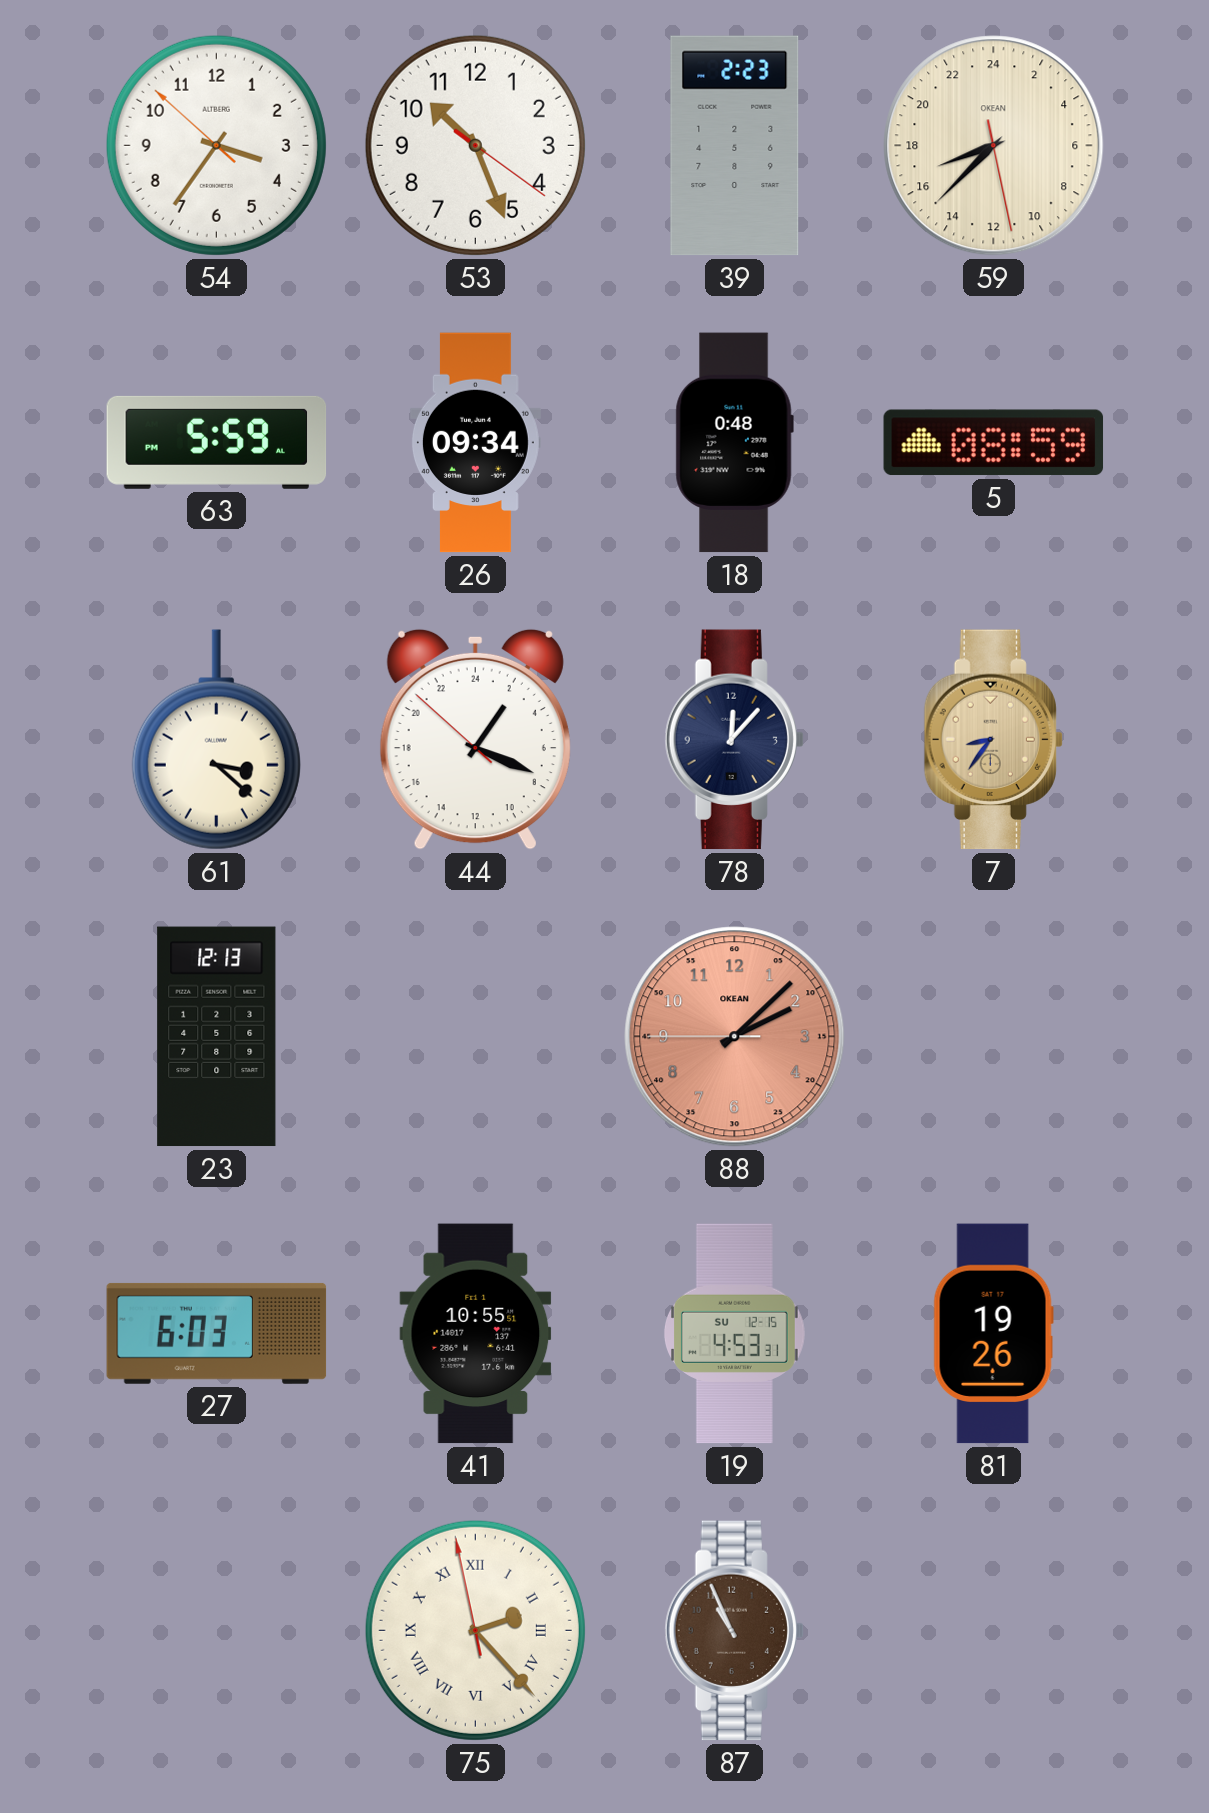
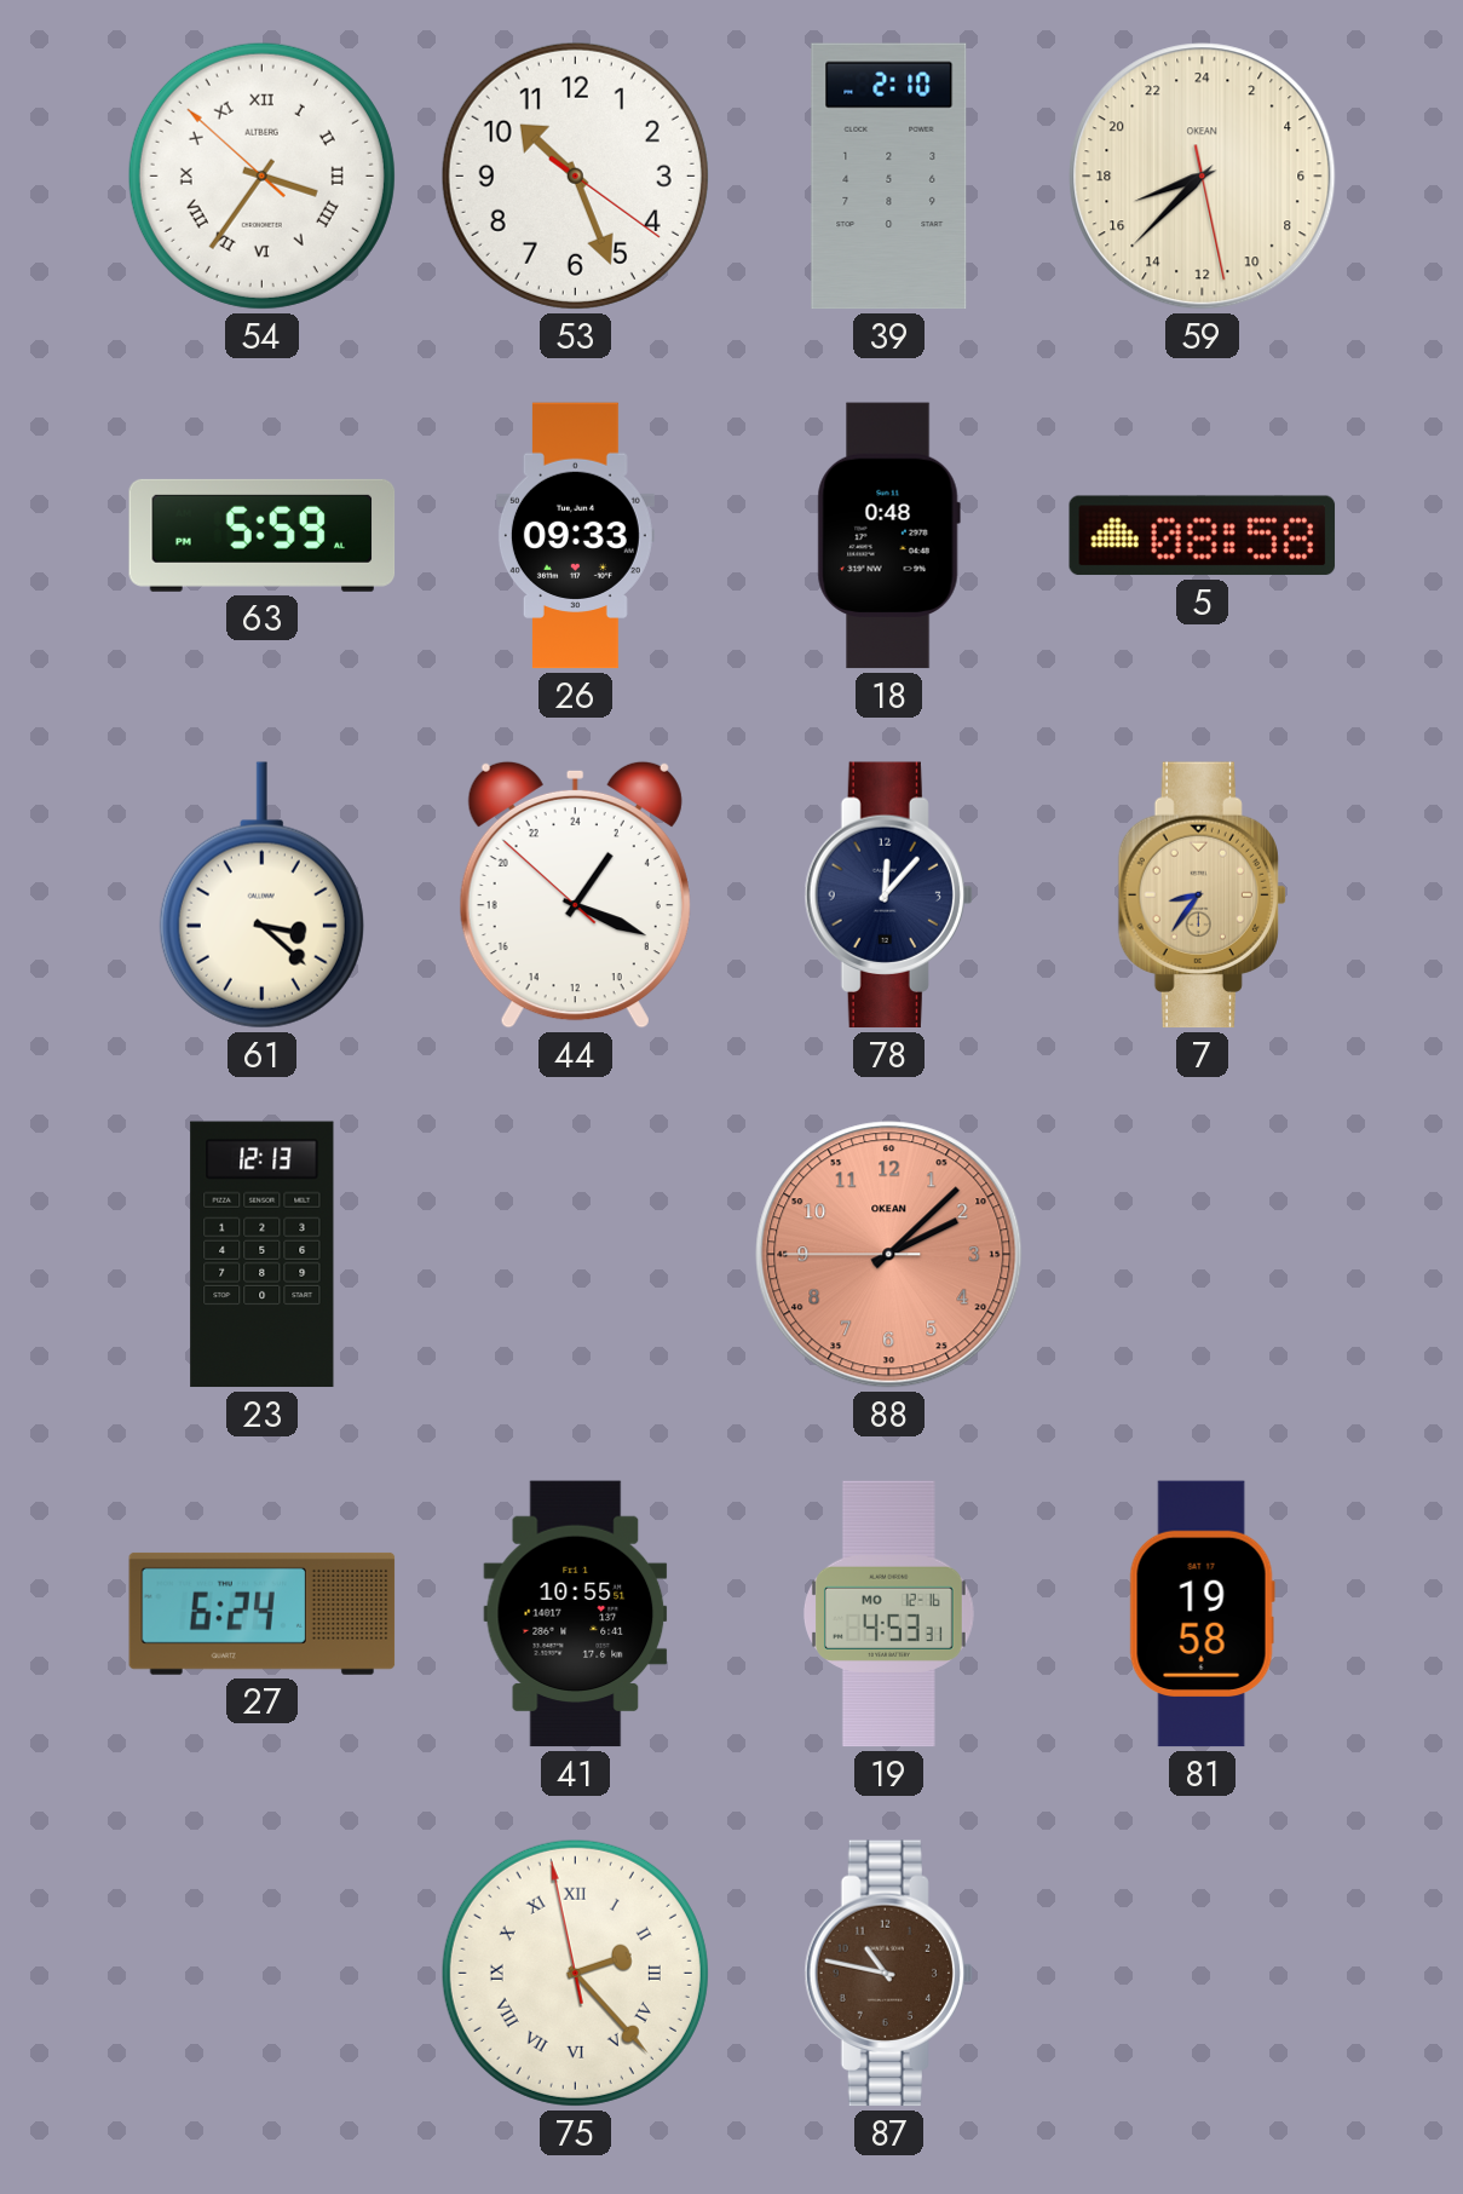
54 numerals: Arabic -> Roman
39: 2:23 -> 2:10
26: 09:34 -> 09:33
5: 08:59 -> 08:58
27: 6:03 -> 6:24
19 date: SU 12-15 -> MO 12-16
81: 19:26 -> 19:58
87: 10:56 -> 10:47
